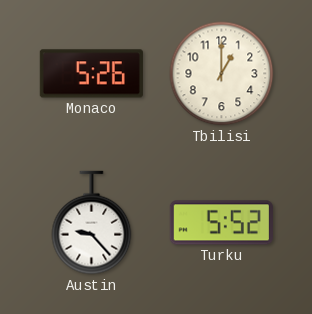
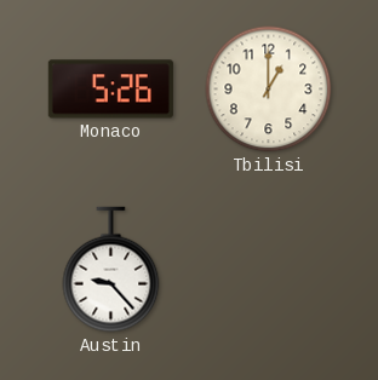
Turku: 5:52 -> none
